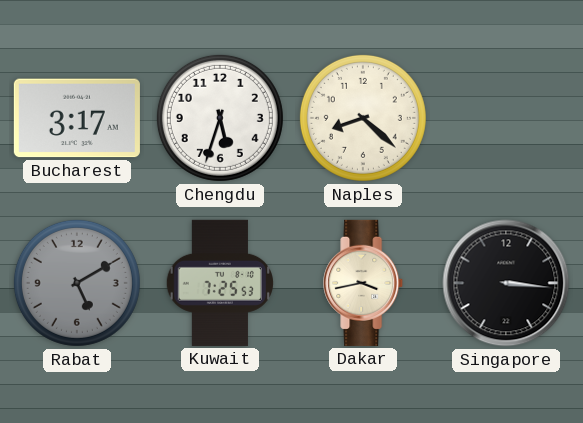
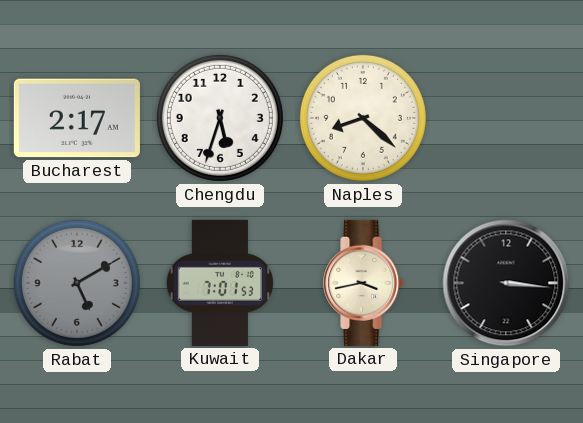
Bucharest: 3:17 -> 2:17
Kuwait: 7:25 -> 7:01
